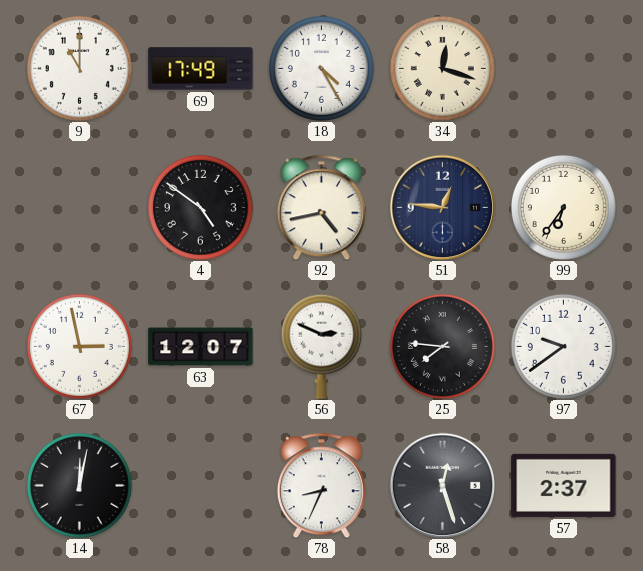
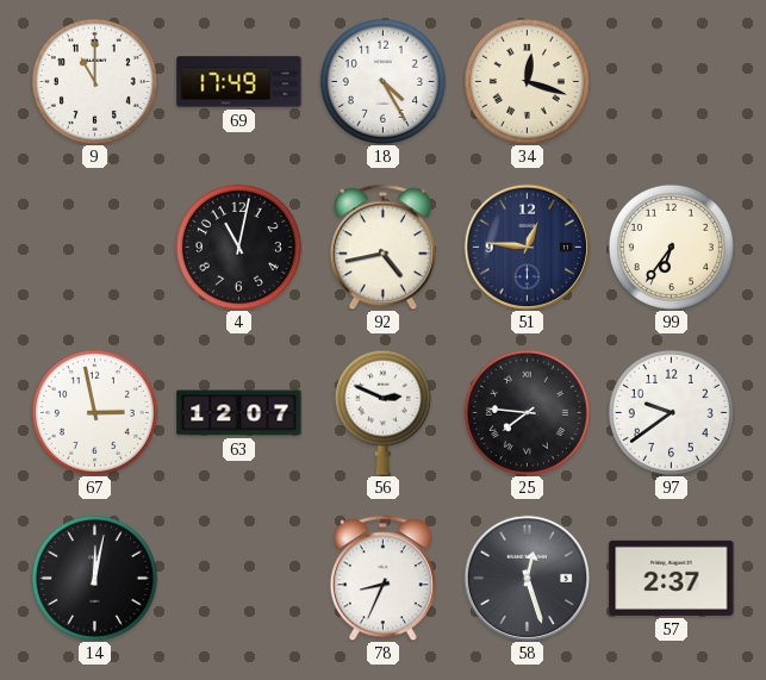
4: 4:51 -> 11:02
